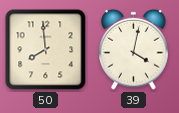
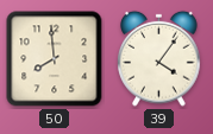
39: 4:02 -> 4:06
